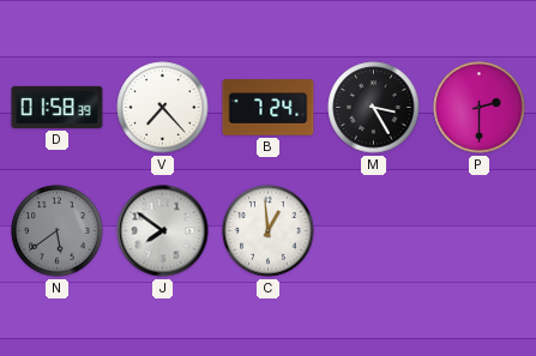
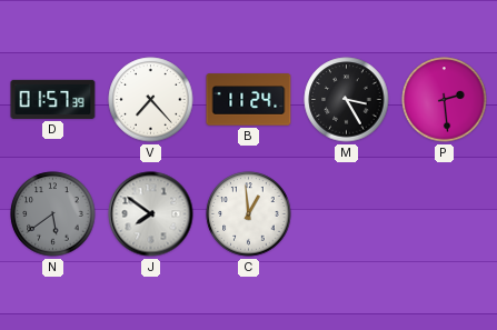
D: 01:58 -> 01:57
B: 7:24 -> 11:24
P: 2:30 -> 2:29
